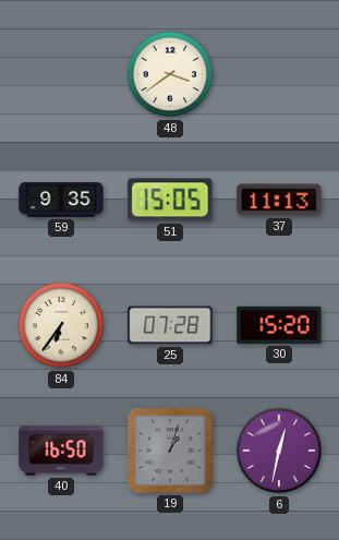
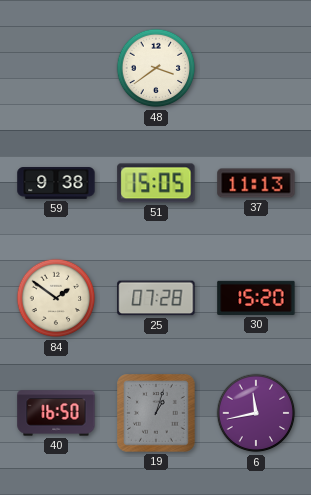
59: 9:35 -> 9:38
84: 6:36 -> 1:51
6: 12:32 -> 11:43
